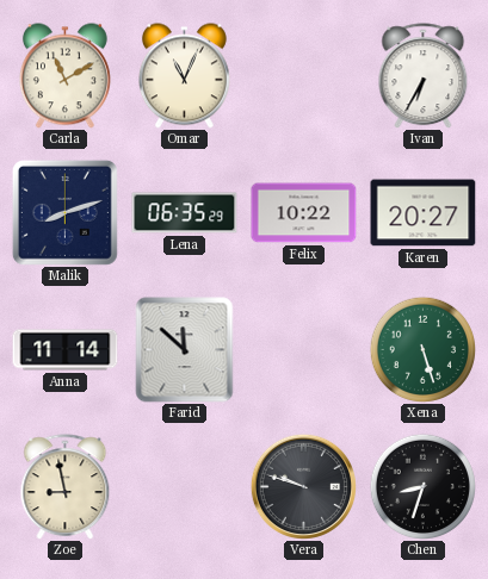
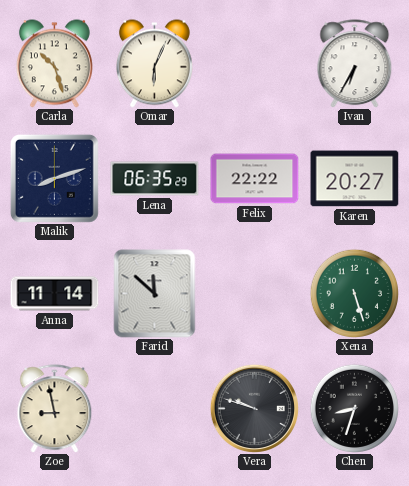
Carla: 11:10 -> 10:27
Omar: 11:04 -> 6:04
Felix: 10:22 -> 22:22
